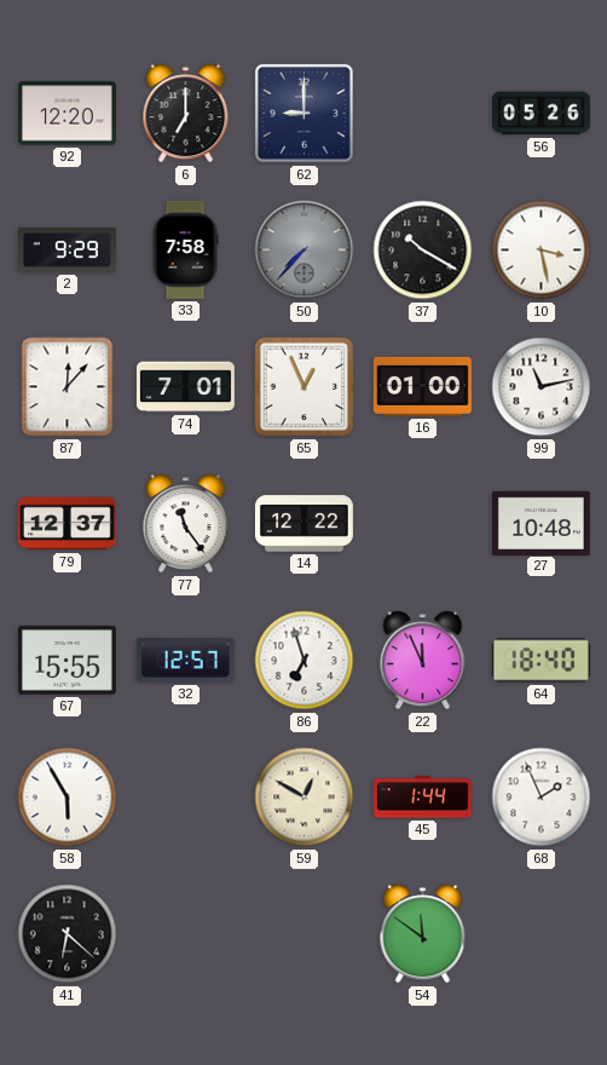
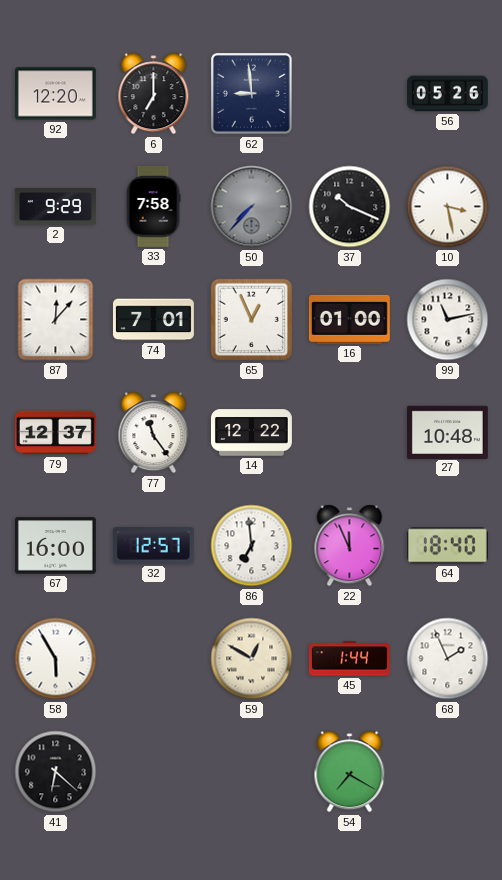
62: 9:00 -> 8:59
37: 10:20 -> 10:19
67: 15:55 -> 16:00
86: 6:57 -> 6:59
54: 11:51 -> 7:20
